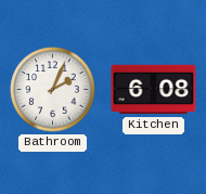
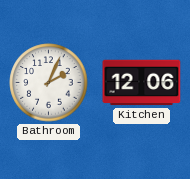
Kitchen: 6:08 -> 12:06
